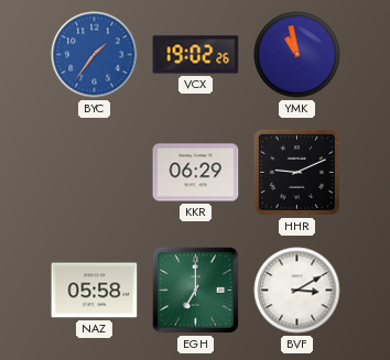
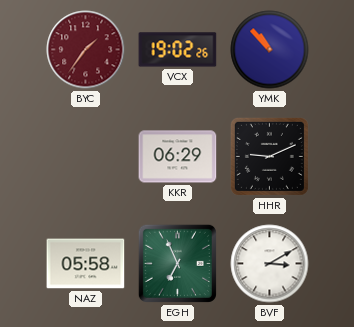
BYC dial: blue -> burgundy
YMK: 10:58 -> 10:53
EGH: 7:00 -> 6:56
